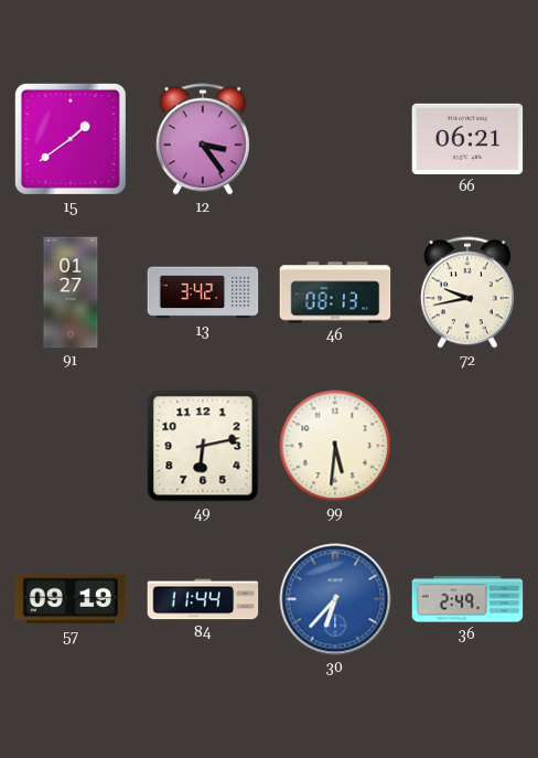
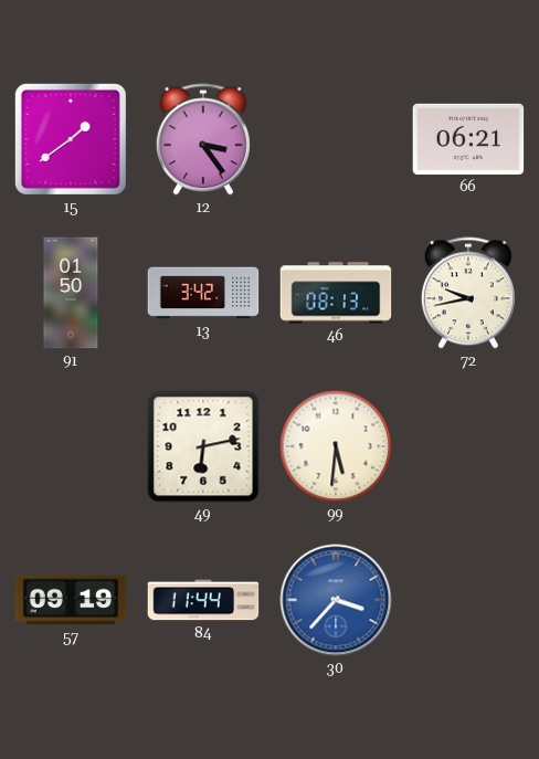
91: 01:27 -> 01:50
30: 6:37 -> 3:37
36: 2:49 -> none
